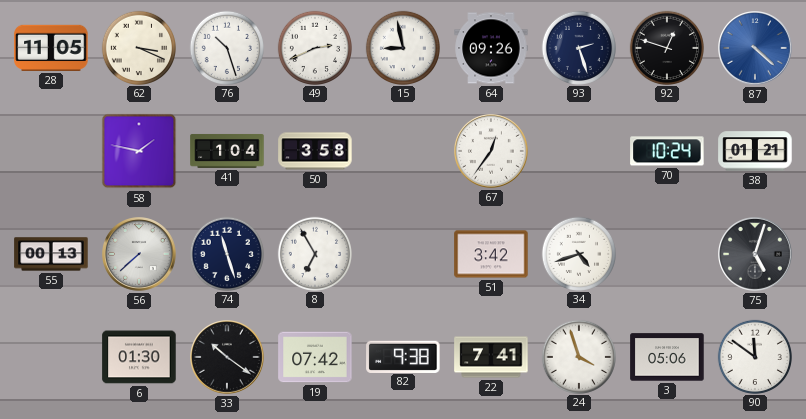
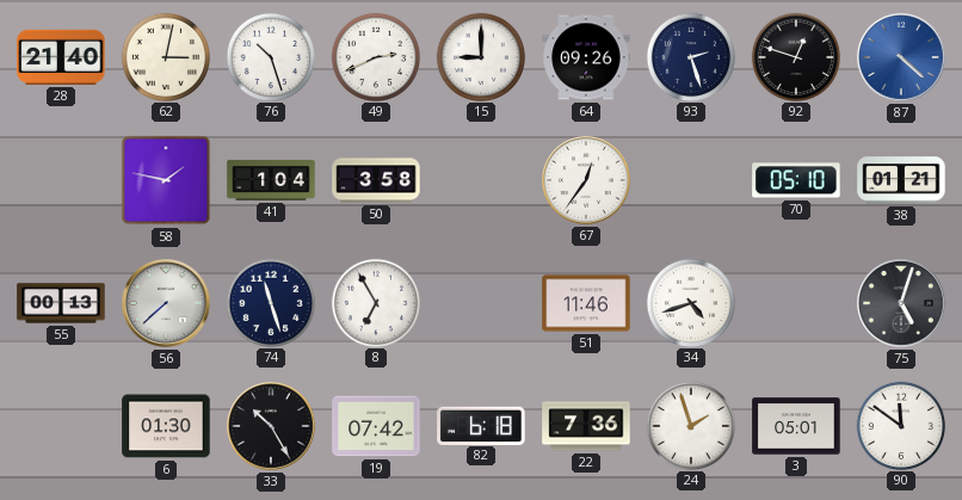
28: 11:05 -> 21:40
62: 3:19 -> 3:02
15: 8:58 -> 9:00
70: 10:24 -> 05:10
51: 3:42 -> 11:46
33: 10:21 -> 10:25
82: 9:38 -> 6:18
22: 7:41 -> 7:36
24: 3:57 -> 1:57
3: 05:06 -> 05:01
